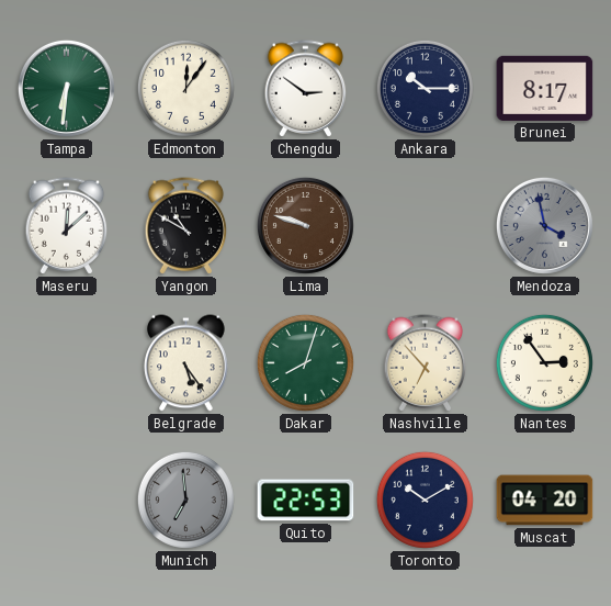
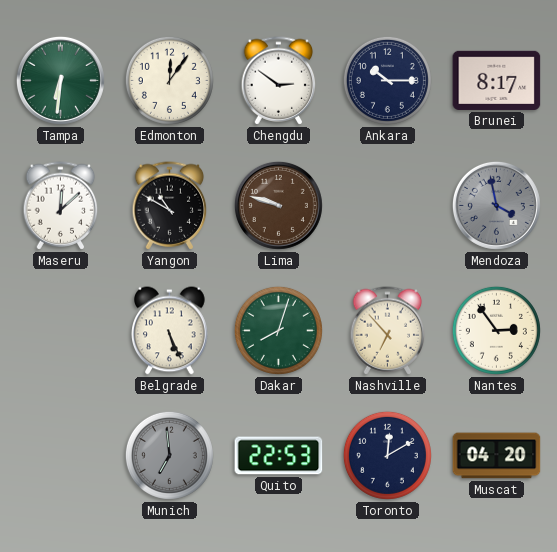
Belgrade: 5:24 -> 5:26
Toronto: 10:10 -> 12:10
